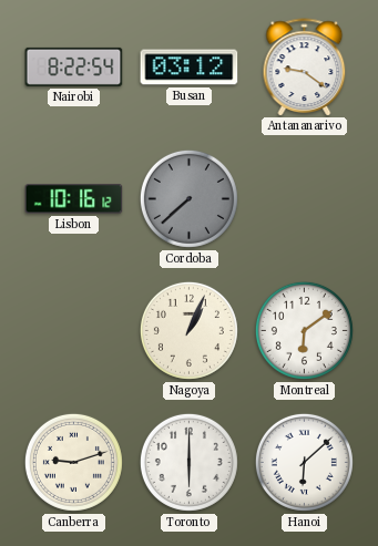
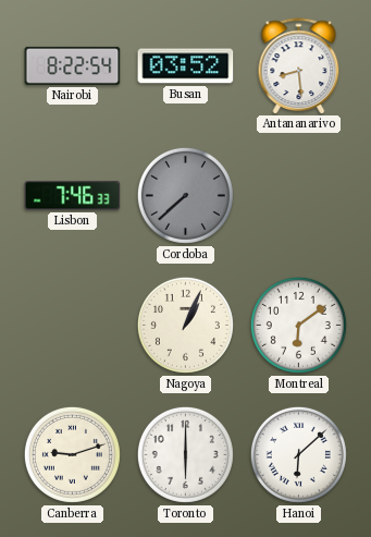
Busan: 03:12 -> 03:52
Antananarivo: 9:21 -> 8:29
Lisbon: 10:16 -> 7:46
